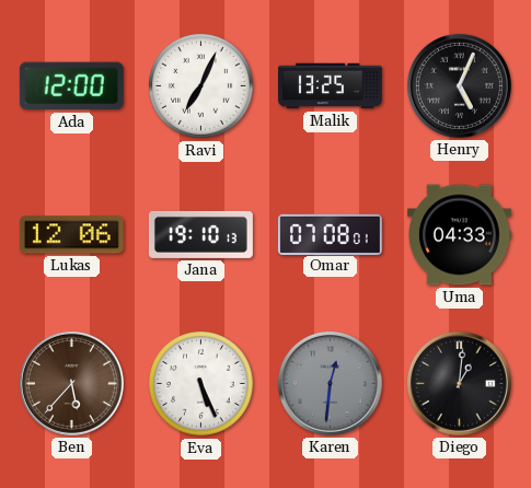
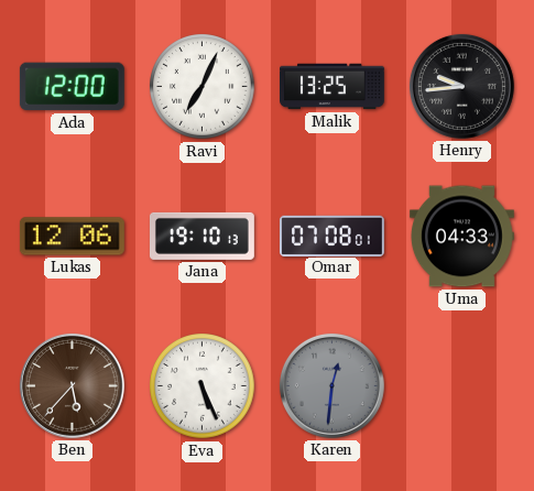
Henry: 5:04 -> 9:44
Diego: 1:01 -> none
